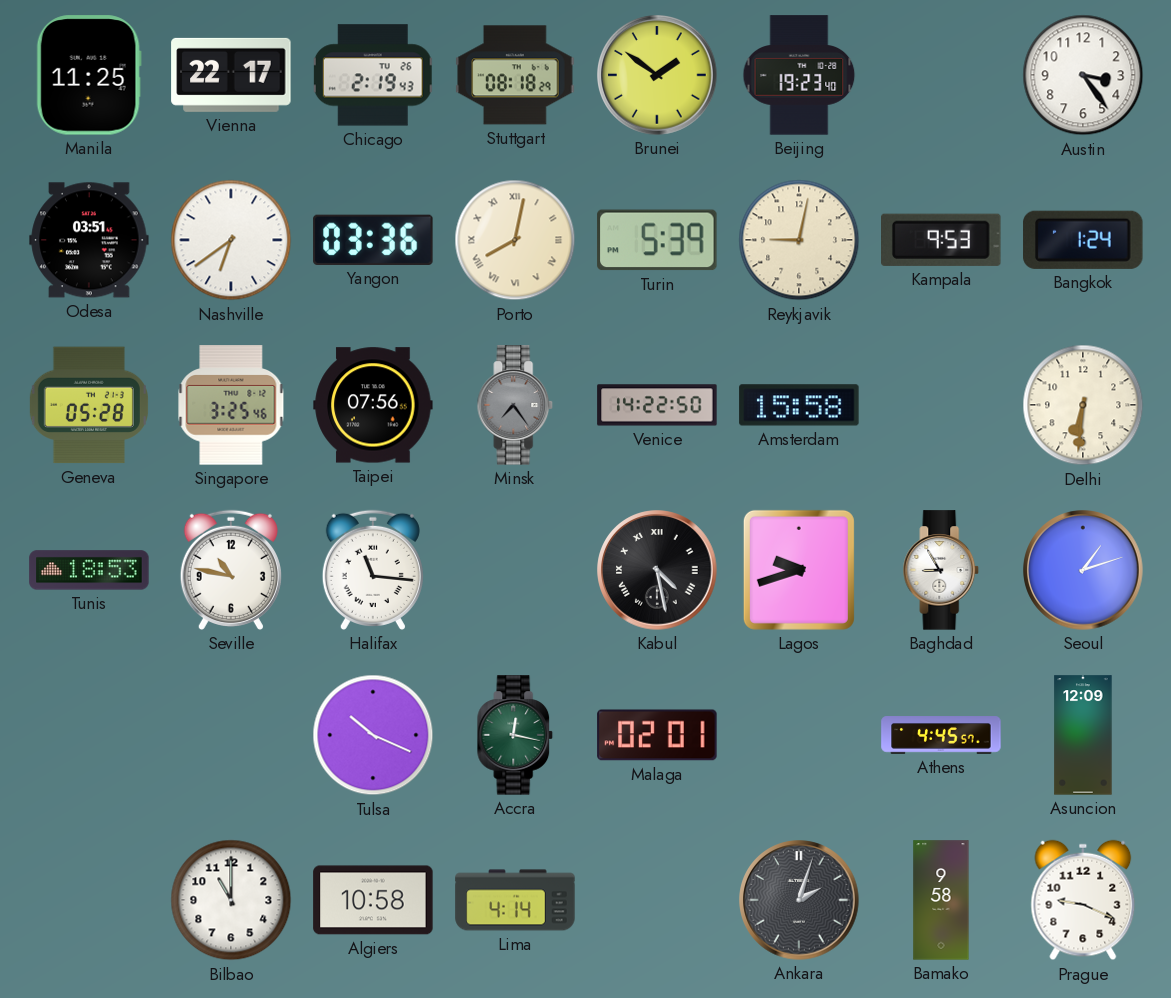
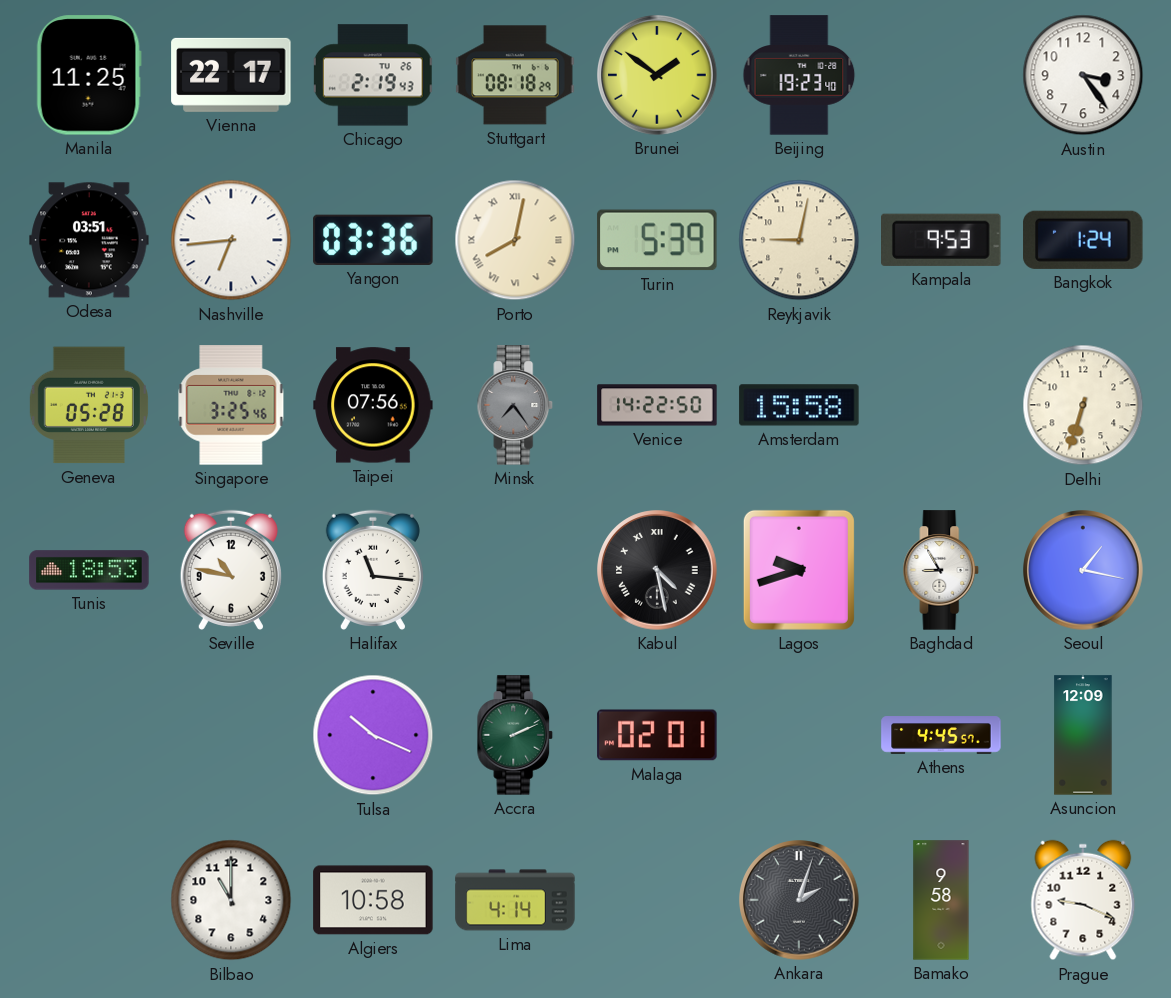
Nashville: 6:39 -> 6:44
Delhi: 6:31 -> 6:33
Seoul: 1:12 -> 1:17
Accra: 12:17 -> 2:11
